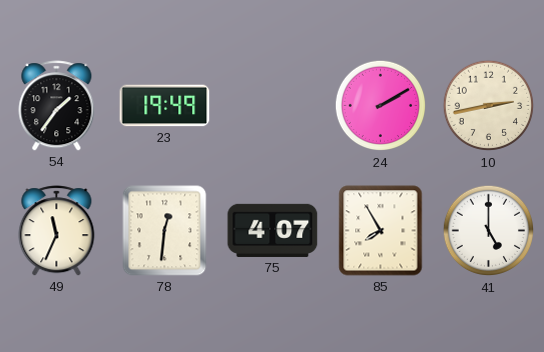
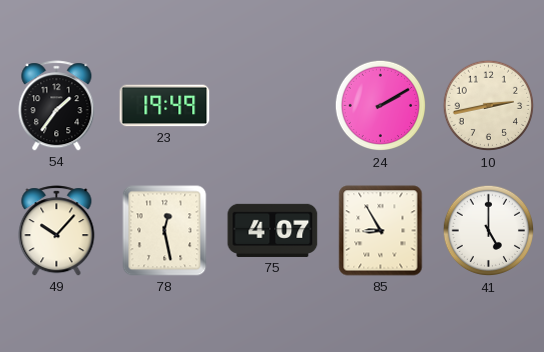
49: 11:34 -> 10:07
78: 12:31 -> 12:28
85: 7:55 -> 8:55
